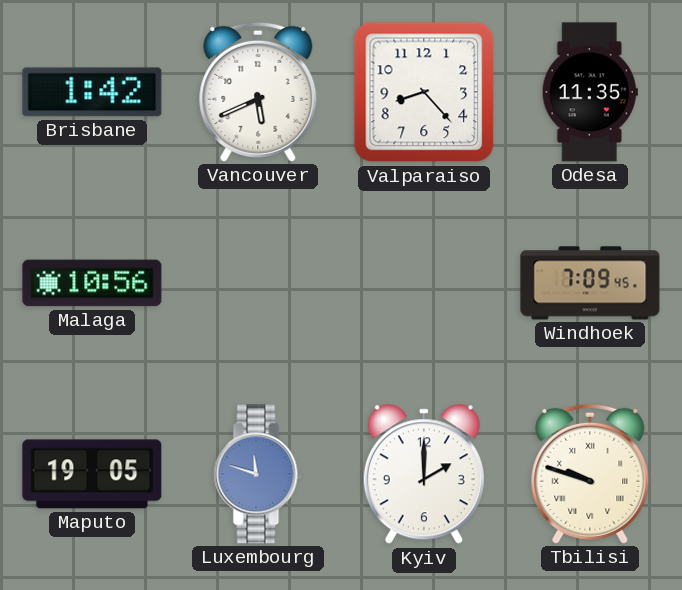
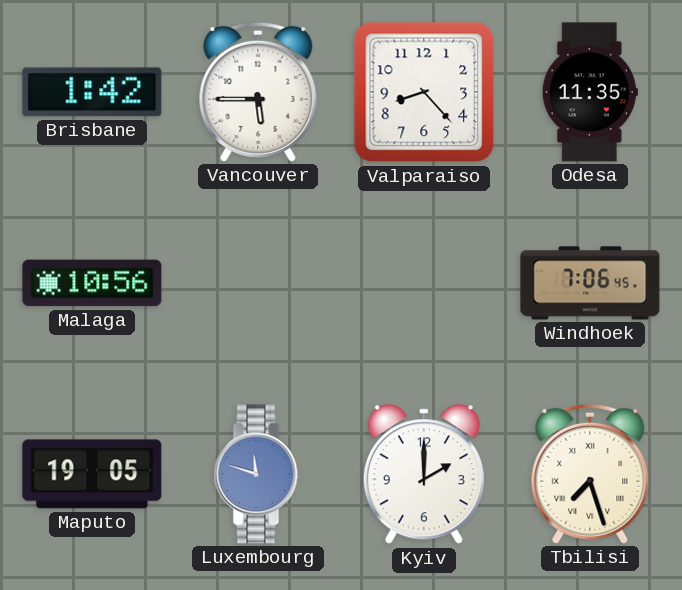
Vancouver: 5:41 -> 5:45
Windhoek: 7:09 -> 7:06
Tbilisi: 9:48 -> 7:27
